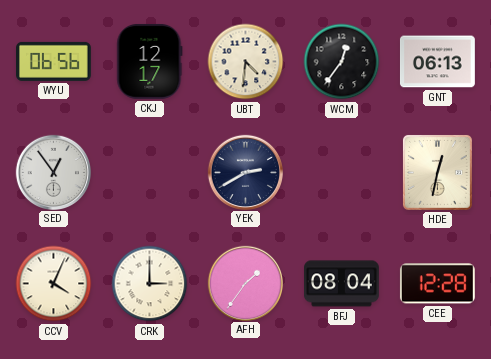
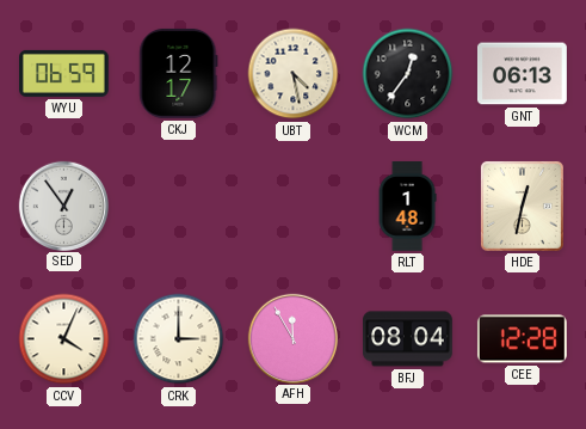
WYU: 06:56 -> 06:59
UBT: 4:31 -> 4:28
YEK: 2:40 -> none
RLT: none -> 1:48
AFH: 1:36 -> 11:55
